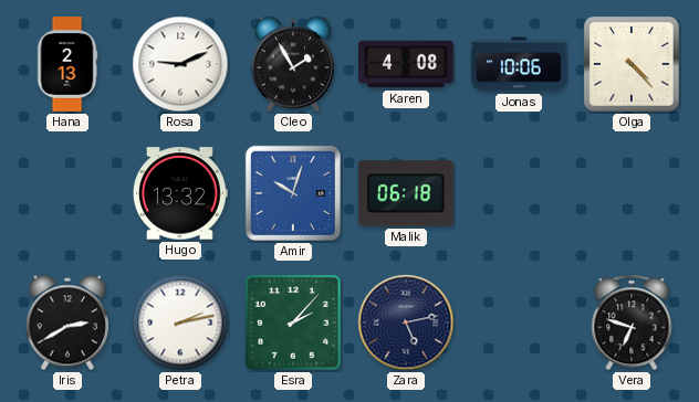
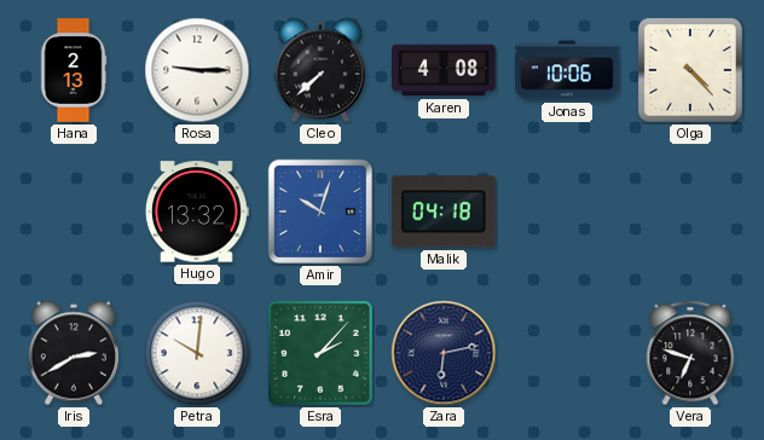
Rosa: 9:11 -> 9:15
Cleo: 1:55 -> 7:38
Malik: 06:18 -> 04:18
Petra: 2:13 -> 10:01
Zara: 5:13 -> 6:13
